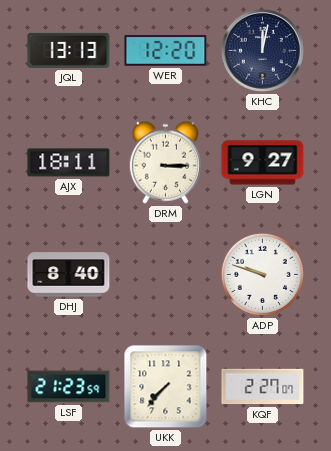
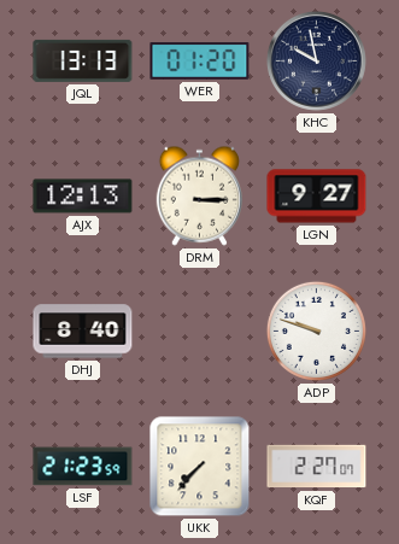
WER: 12:20 -> 01:20
KHC: 12:02 -> 9:58
AJX: 18:11 -> 12:13
